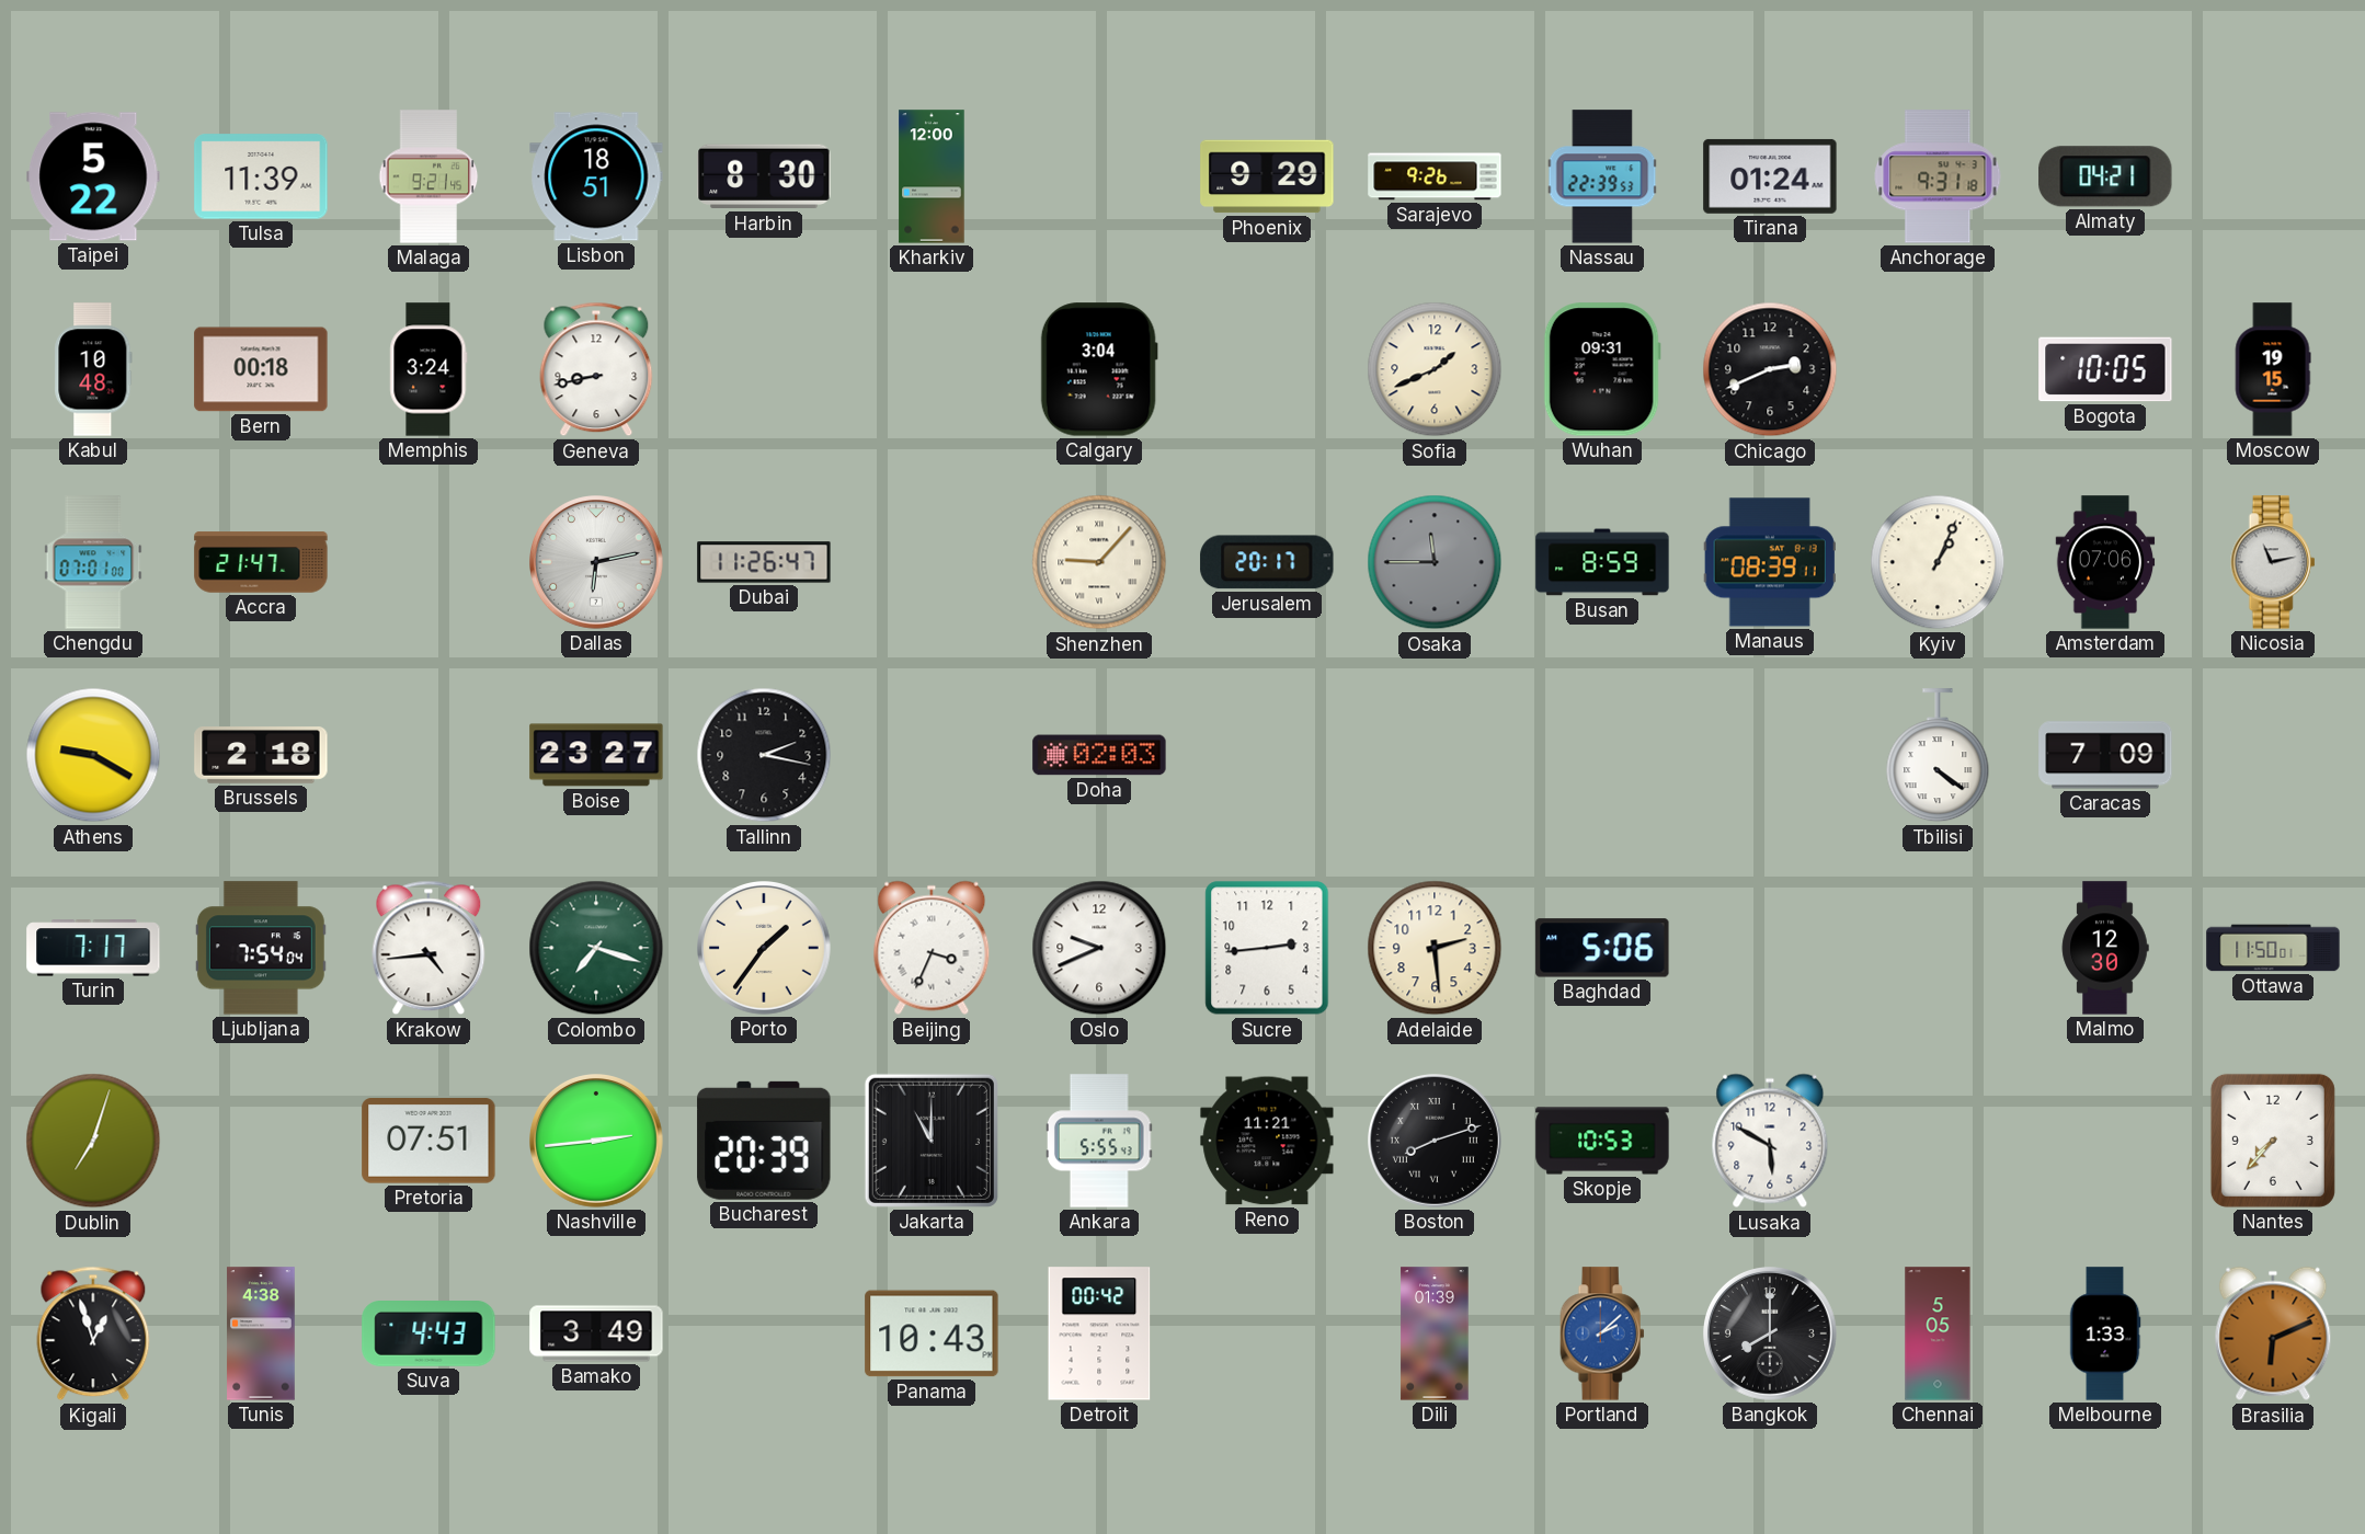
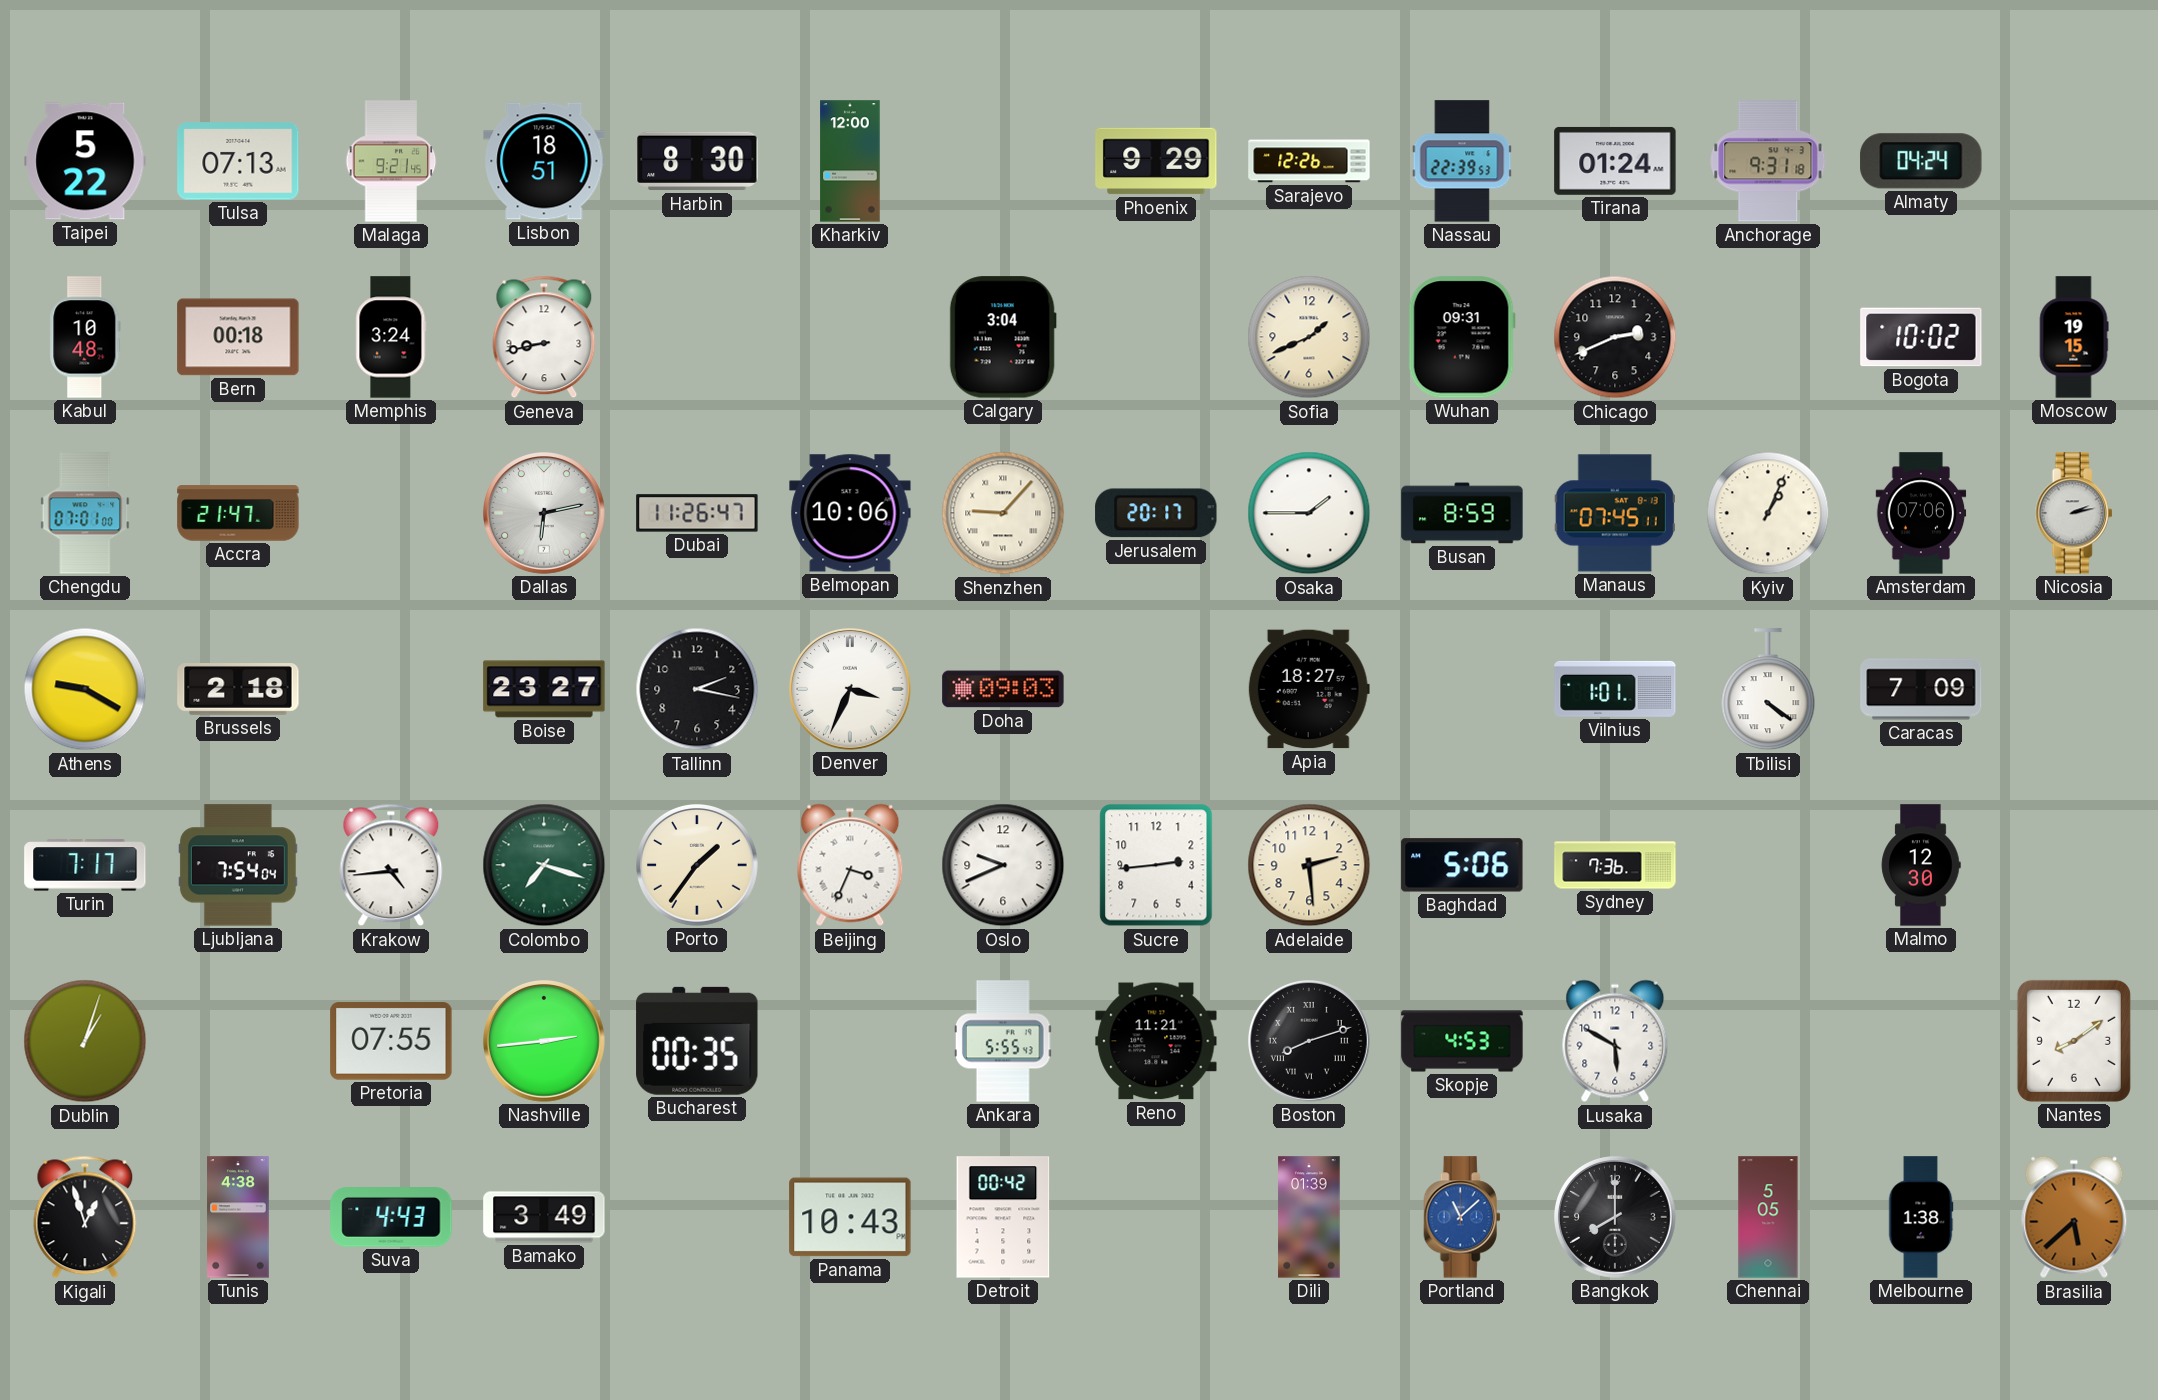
Tulsa: 11:39 -> 07:13
Sarajevo: 9:26 -> 12:26
Almaty: 04:21 -> 04:24
Bogota: 10:05 -> 10:02
Belmopan: none -> 10:06
Osaka: 11:45 -> 1:45
Osaka dial: grey -> white
Manaus: 08:39 -> 07:45
Nicosia: 11:13 -> 2:13
Denver: none -> 3:34
Doha: 02:03 -> 09:03
Apia: none -> 18:27
Vilnius: none -> 1:01
Sydney: none -> 7:36
Ottawa: 11:50 -> none
Dublin: 7:03 -> 1:03
Pretoria: 07:51 -> 07:55
Bucharest: 20:39 -> 00:35
Jakarta: 11:00 -> none
Skopje: 10:53 -> 4:53
Nantes: 7:37 -> 8:09
Portland: 2:08 -> 11:08
Melbourne: 1:33 -> 1:38
Brasilia: 6:11 -> 5:38
